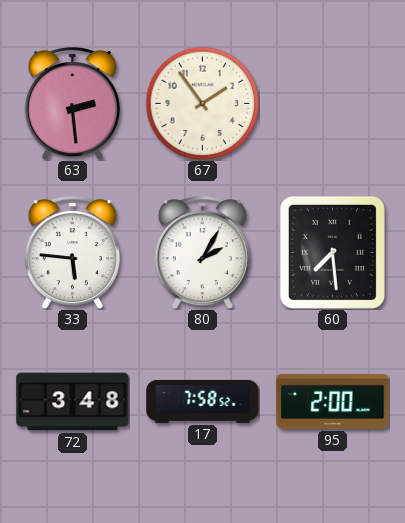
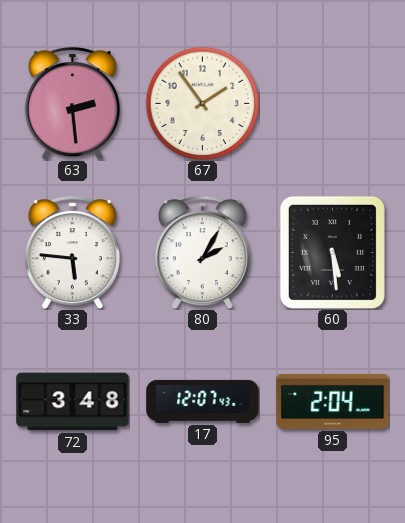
60: 7:29 -> 5:29
17: 7:58 -> 12:07
95: 2:00 -> 2:04
